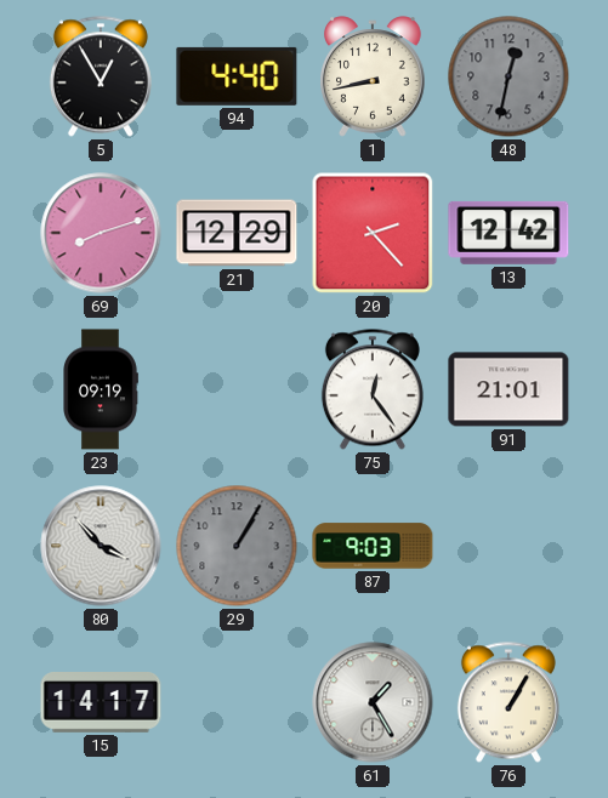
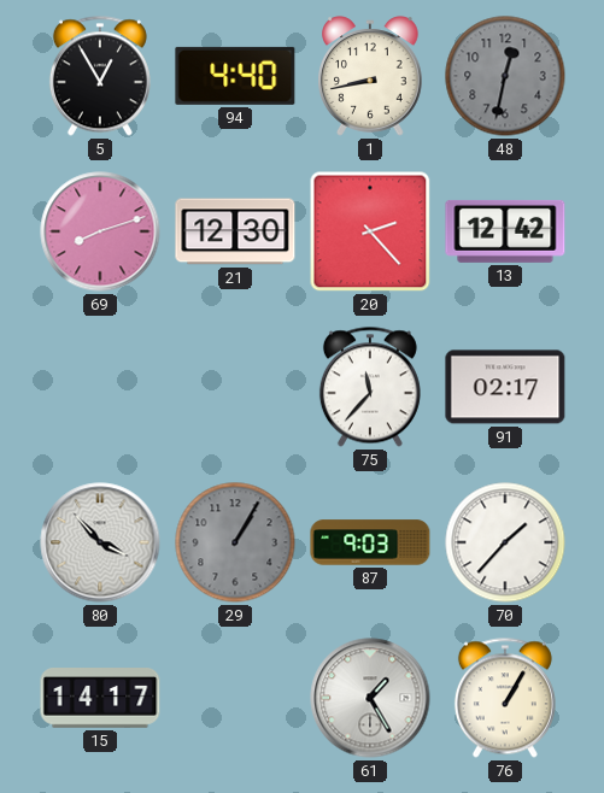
21: 12:29 -> 12:30
23: 09:19 -> none
75: 12:24 -> 11:37
91: 21:01 -> 02:17
70: none -> 1:37
